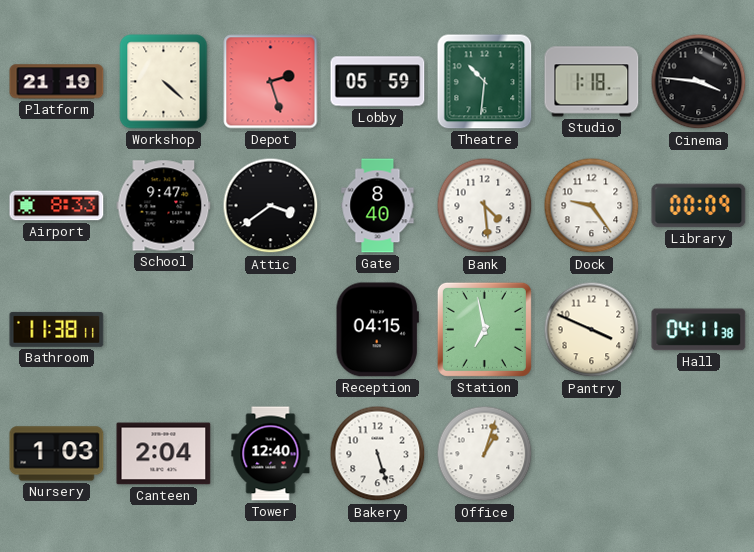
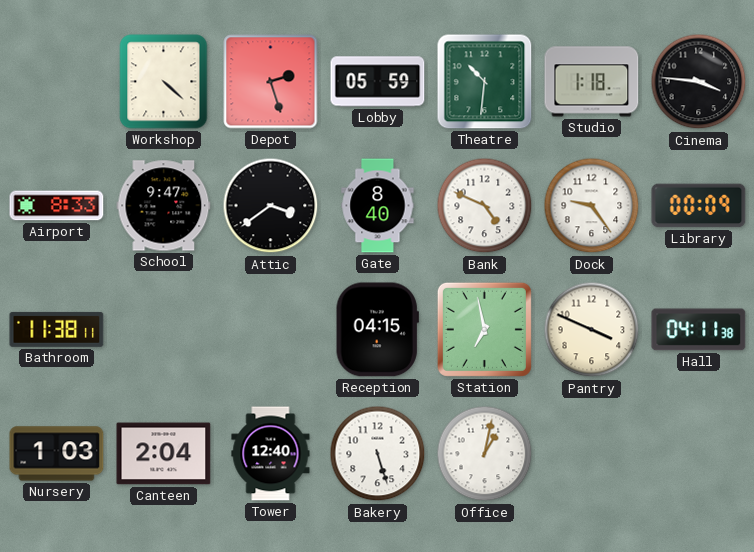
Platform: 21:19 -> none
Bank: 4:29 -> 4:49
Office: 1:03 -> 1:02
